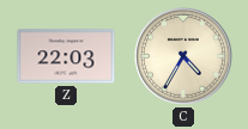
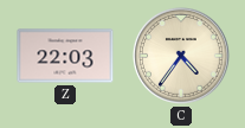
C: 4:35 -> 4:36
